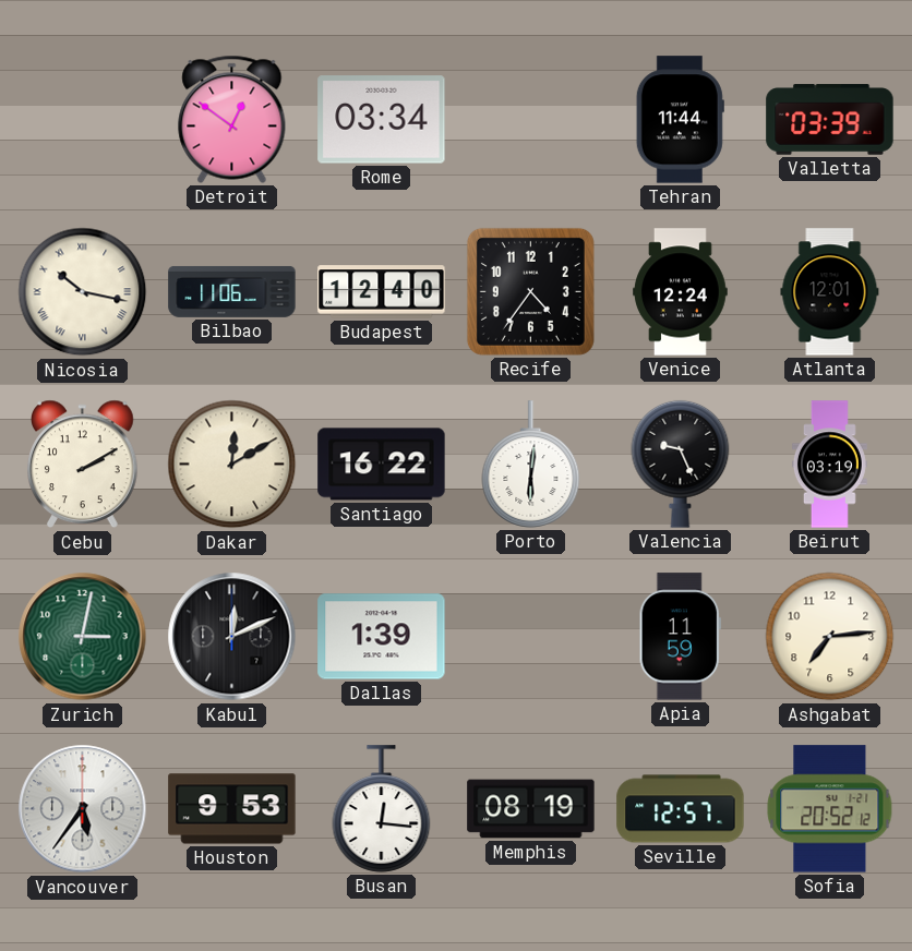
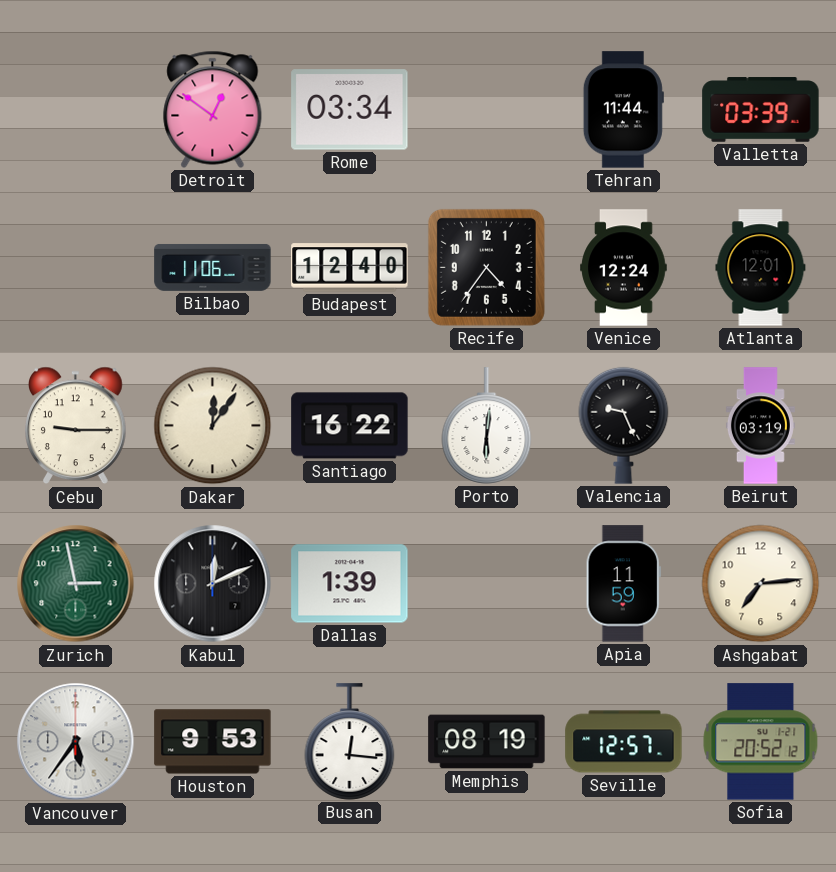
Nicosia: 10:17 -> none
Cebu: 2:10 -> 9:15
Dakar: 12:10 -> 12:06
Zurich: 3:02 -> 2:58
